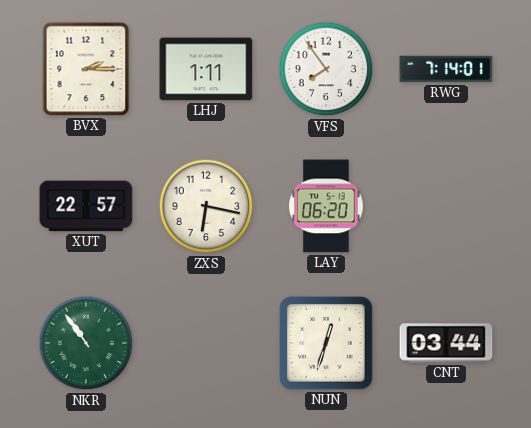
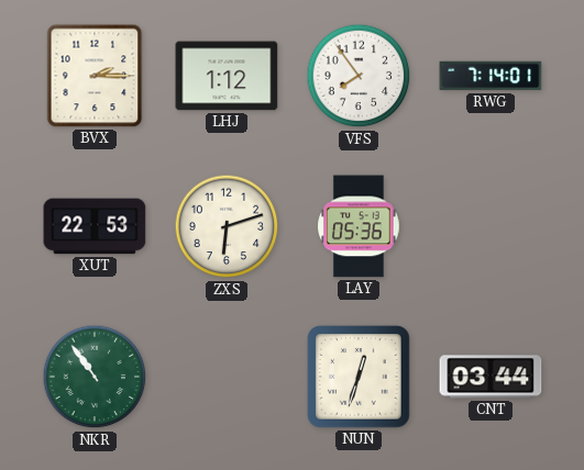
LHJ: 1:11 -> 1:12
XUT: 22:57 -> 22:53
ZXS: 6:17 -> 6:12
LAY: 06:20 -> 05:36
